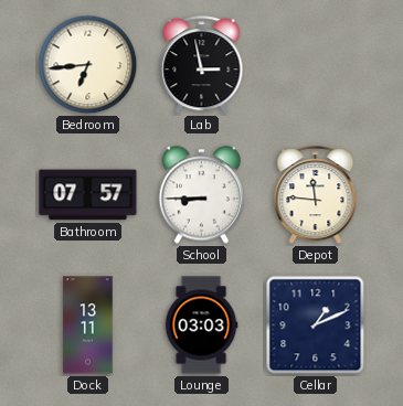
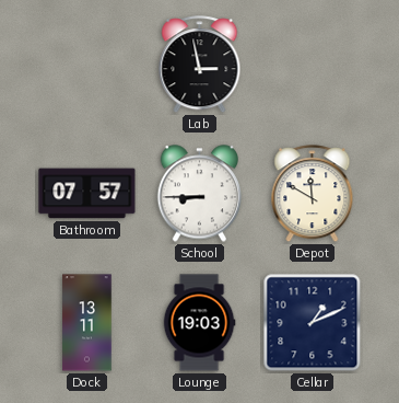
Bedroom: 6:44 -> none
Depot: 11:46 -> 11:50
Lounge: 03:03 -> 19:03
